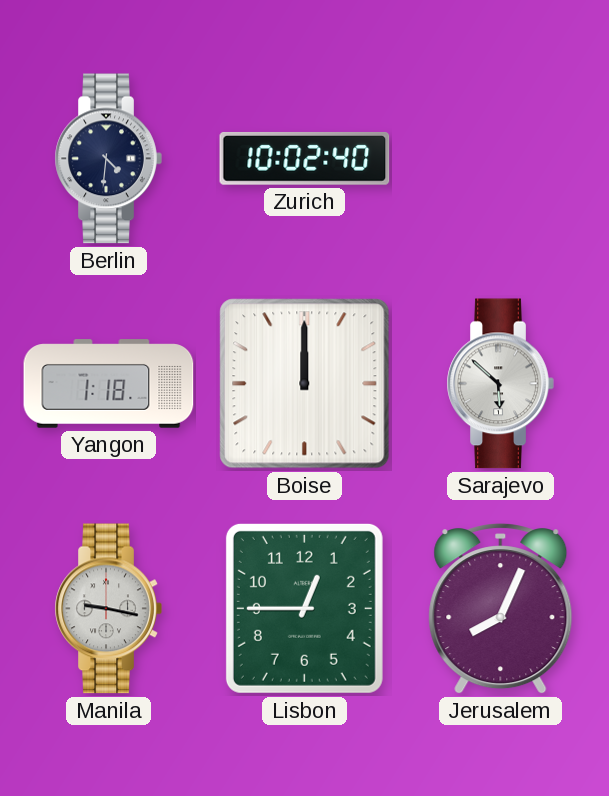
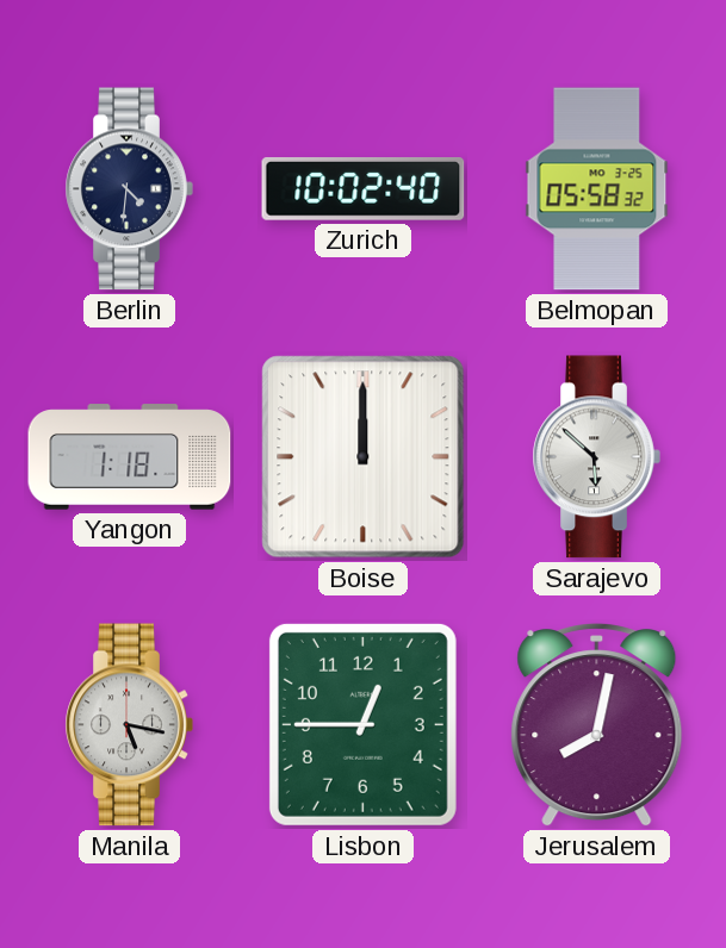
Belmopan: none -> 05:58
Manila: 9:17 -> 5:17
Jerusalem: 8:04 -> 8:02
